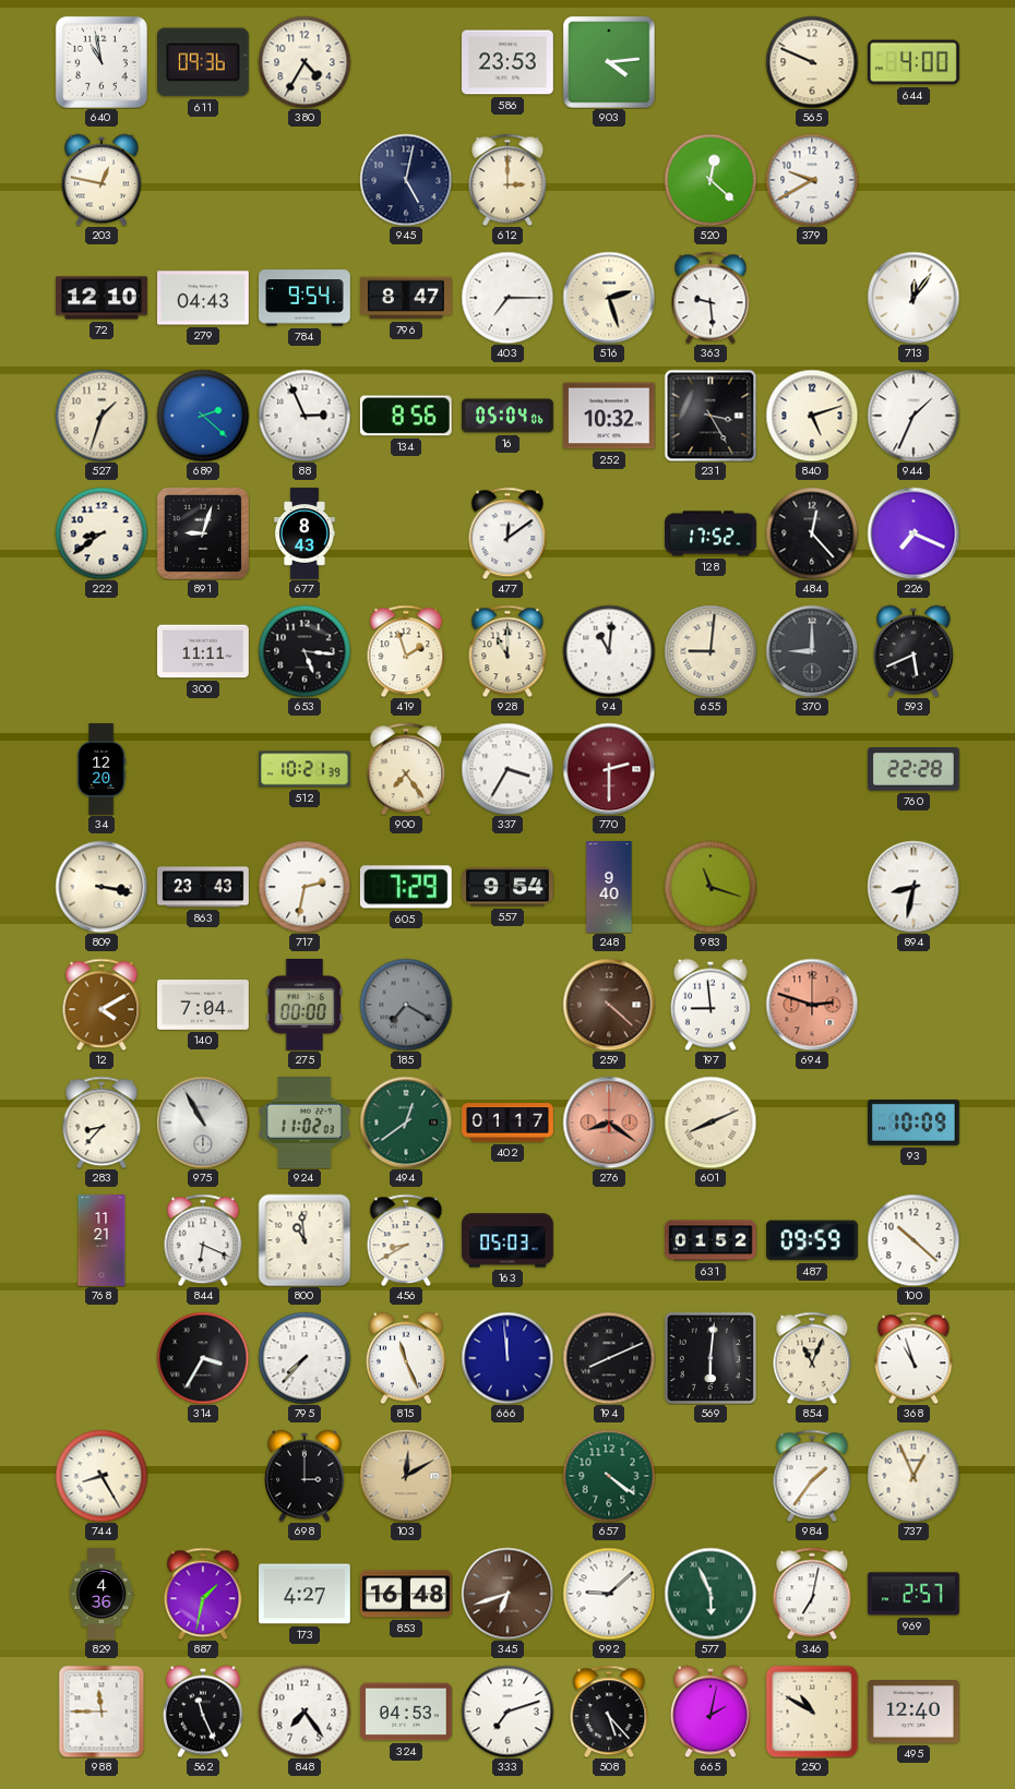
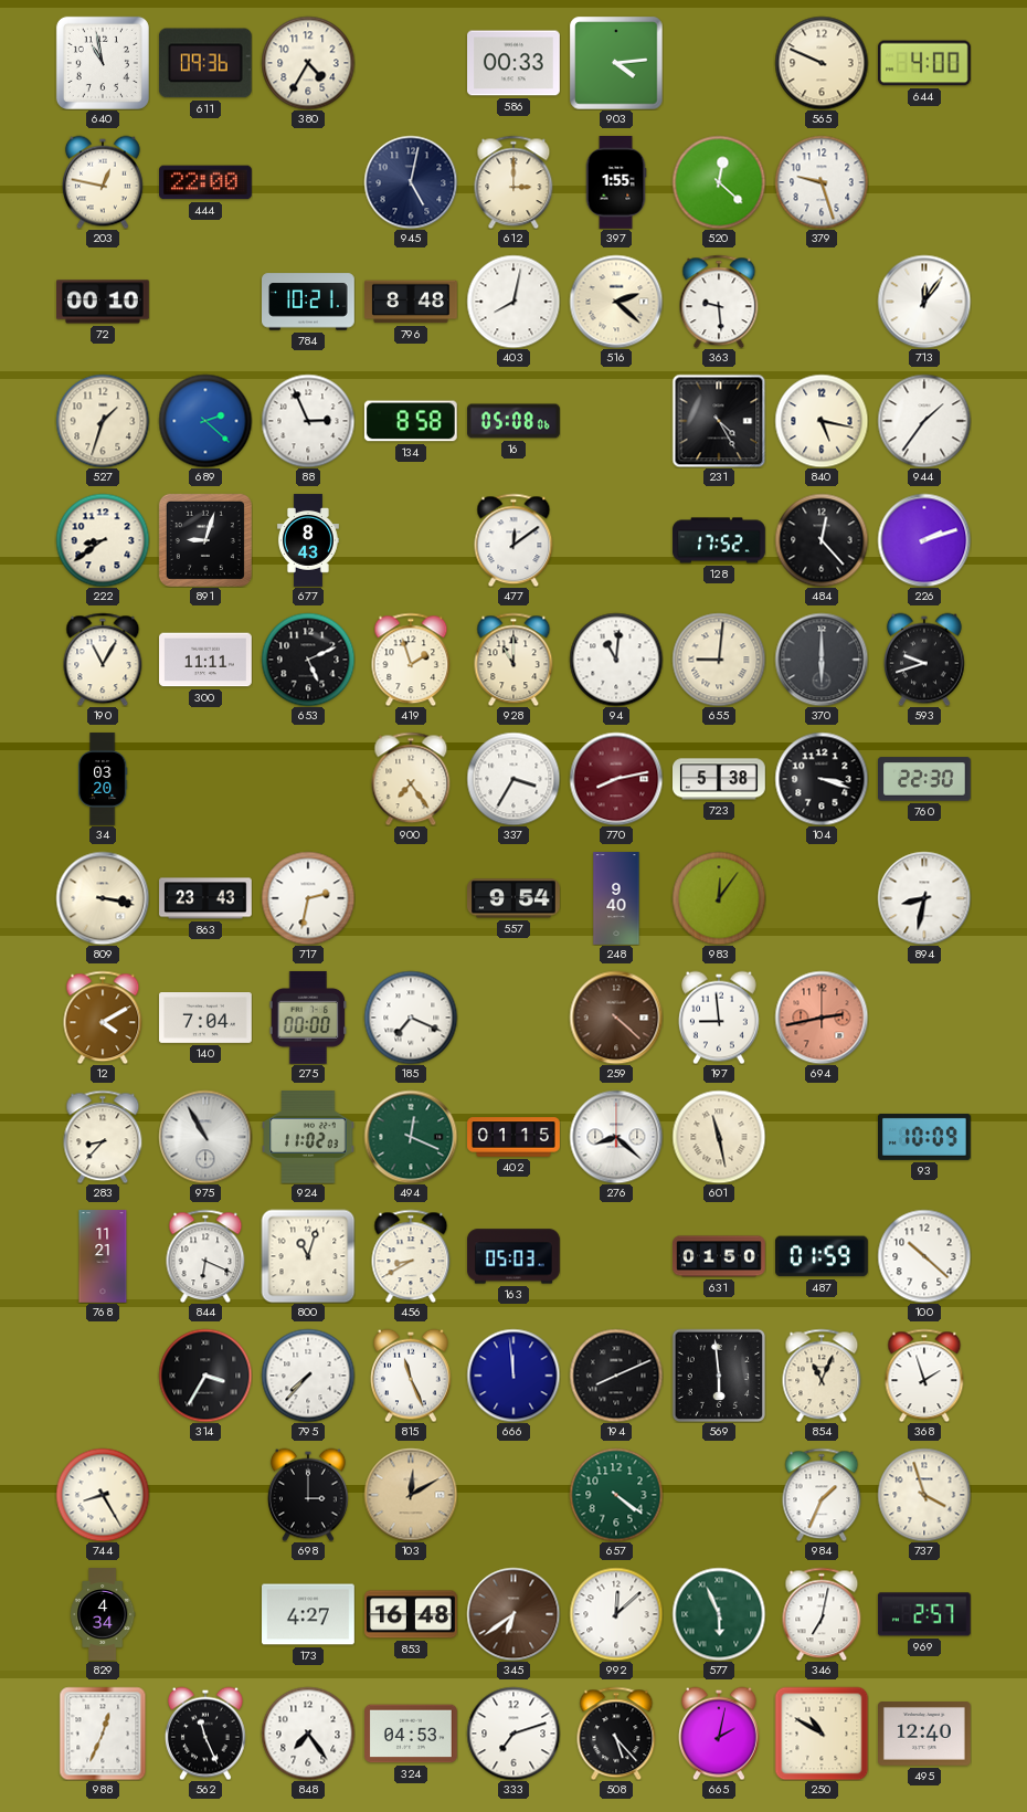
586: 23:53 -> 00:33
444: none -> 22:00
397: none -> 1:55
379: 9:40 -> 9:27
72: 12:10 -> 00:10
279: 04:43 -> none
784: 9:54 -> 10:21
796: 8:47 -> 8:48
403: 7:15 -> 8:02
516: 2:27 -> 2:22
134: 8:56 -> 8:58
16: 05:04 -> 05:08
252: 10:32 -> none
231: 3:25 -> 4:25
840: 5:12 -> 5:17
944: 1:34 -> 1:36
226: 7:19 -> 2:12
190: none -> 11:05
653: 5:16 -> 5:11
370: 9:00 -> 6:00
593: 5:41 -> 9:42
34: 12:20 -> 03:20
512: 10:21 -> none
770: 2:30 -> 8:13
723: none -> 5:38
104: none -> 3:18
760: 22:28 -> 22:30
605: 7:29 -> none
983: 11:18 -> 12:06
185: 7:20 -> 7:19
185 dial: grey -> white
694: 2:48 -> 2:43
494: 12:39 -> 12:19
402: 01:17 -> 01:15
276: 8:21 -> 8:22
276 dial: salmon -> white
601: 8:11 -> 11:28
800: 10:59 -> 11:03
631: 01:52 -> 01:50
487: 09:59 -> 01:59
569: 6:01 -> 5:59
368: 10:57 -> 1:57
984: 1:36 -> 1:34
737: 12:56 -> 3:57
829: 4:36 -> 4:34
887: 1:32 -> none
345: 6:42 -> 6:39
992: 9:08 -> 12:08
988: 11:45 -> 12:34
